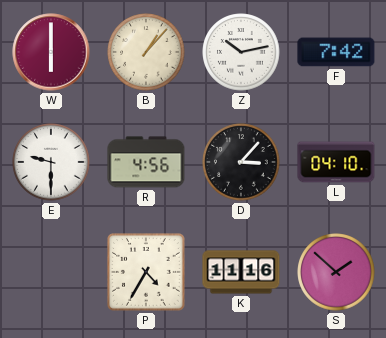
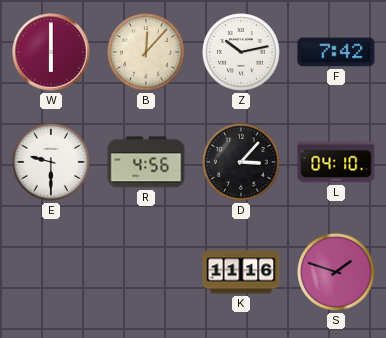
B: 1:07 -> 12:07
P: 4:35 -> none
S: 1:52 -> 1:48
